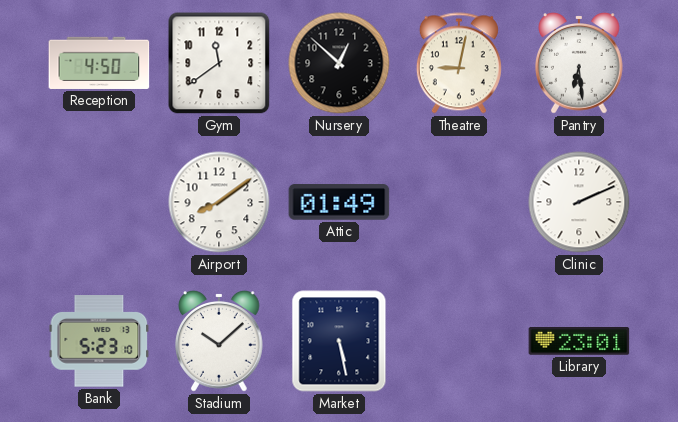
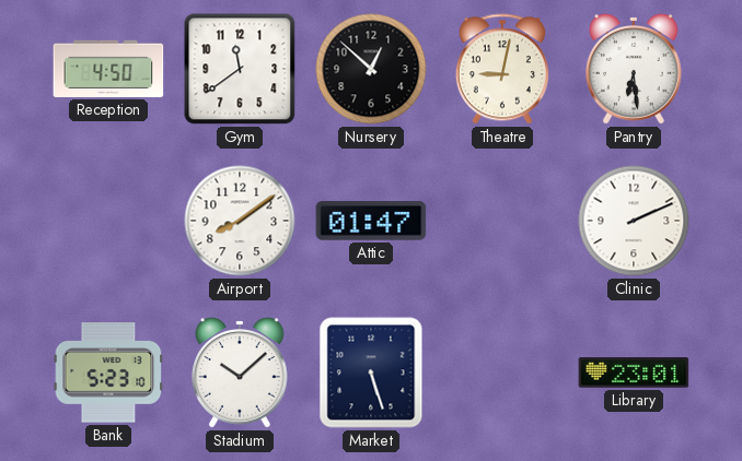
Attic: 01:49 -> 01:47
Market: 5:28 -> 5:27
